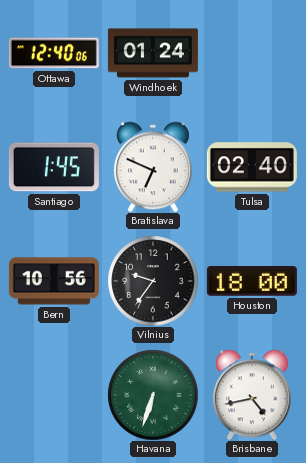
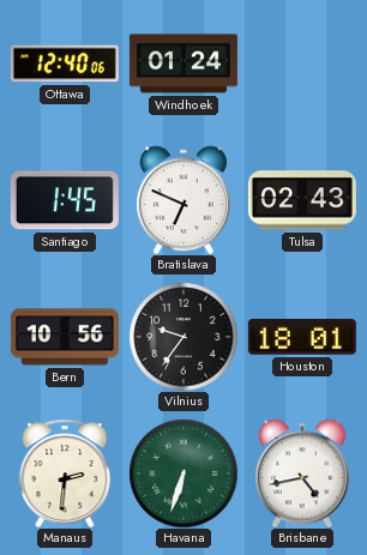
Tulsa: 02:40 -> 02:43
Houston: 18:00 -> 18:01
Manaus: none -> 2:31
